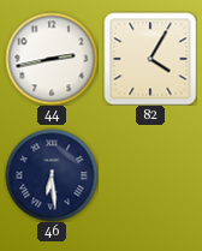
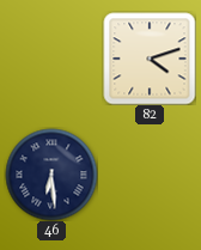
44: 2:43 -> none
82: 4:05 -> 4:12
